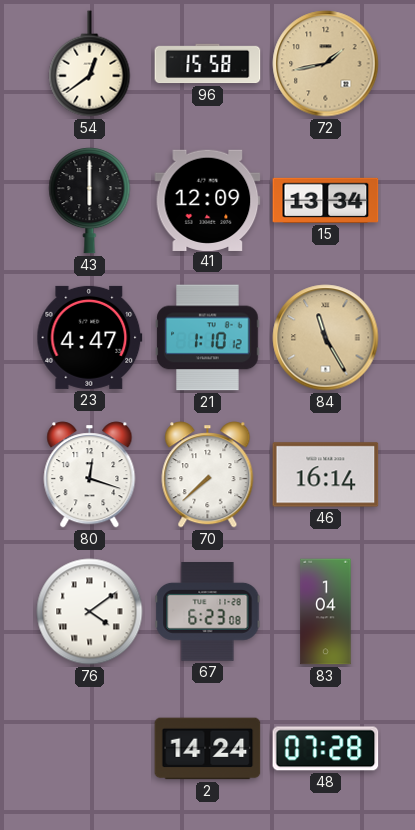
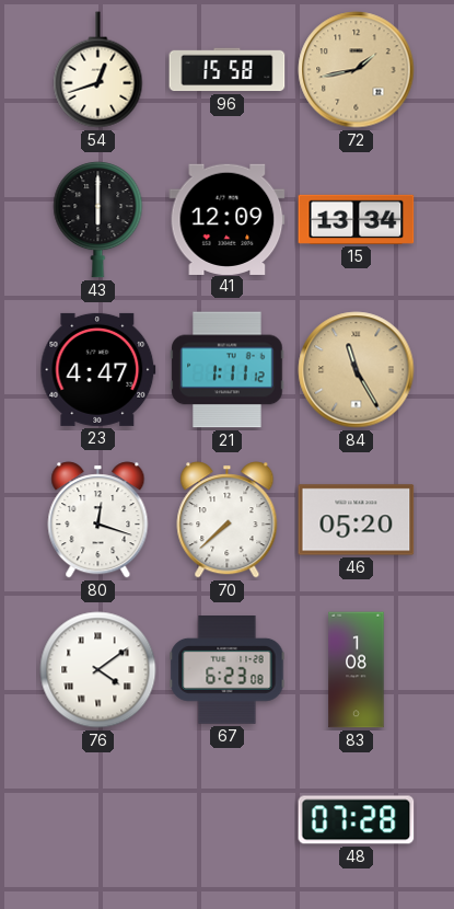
54: 12:39 -> 12:42
21: 1:10 -> 1:11
46: 16:14 -> 05:20
83: 1:04 -> 1:08
2: 14:24 -> none
